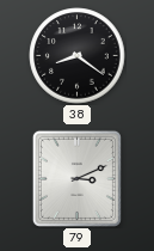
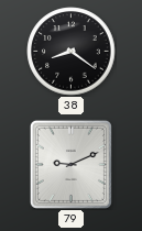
79: 3:11 -> 9:11
